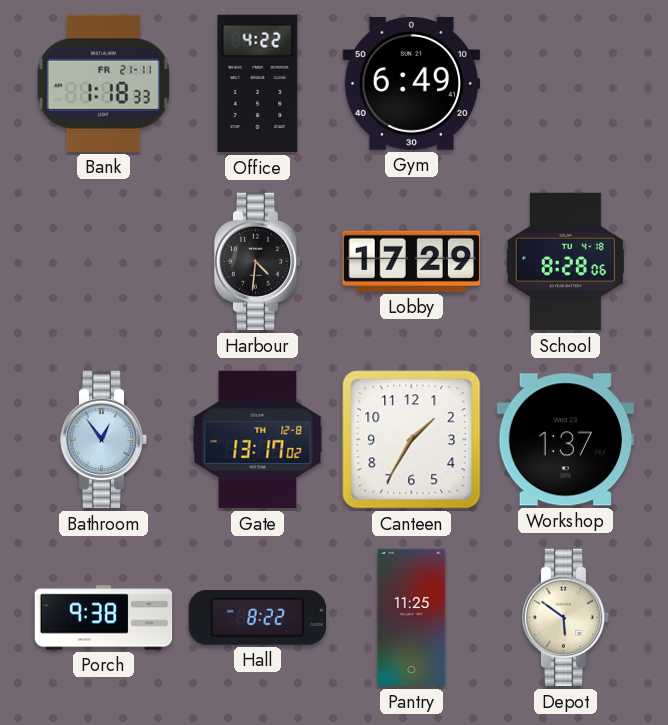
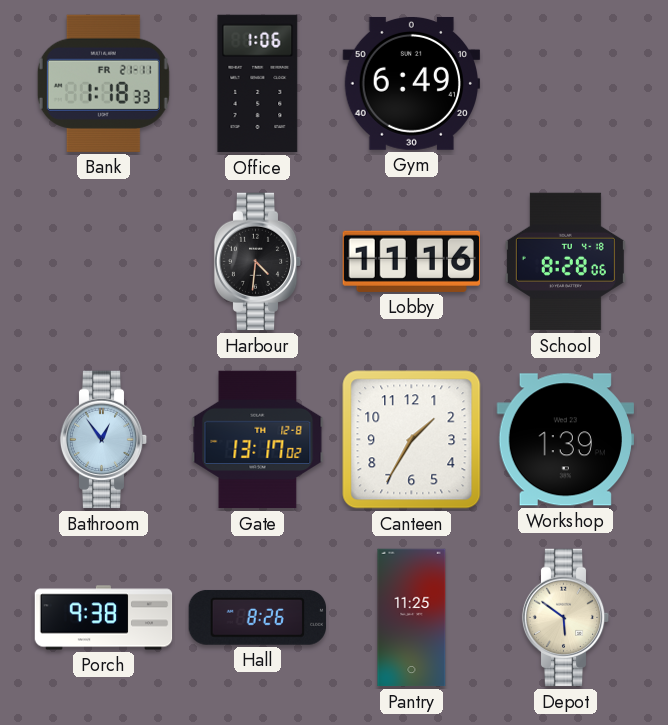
Office: 4:22 -> 1:06
Lobby: 17:29 -> 11:16
Workshop: 1:37 -> 1:39
Hall: 8:22 -> 8:26
